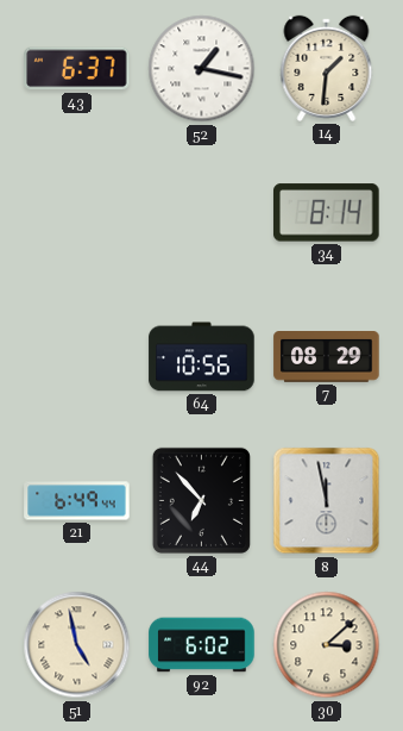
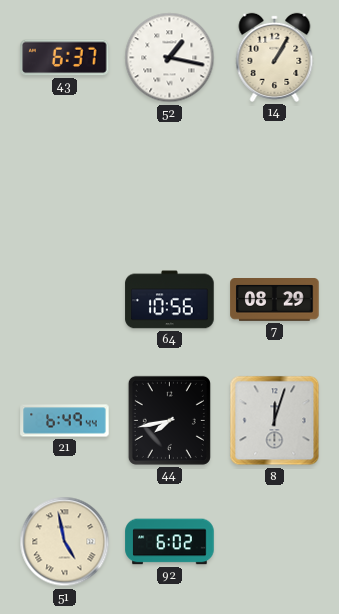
14: 1:31 -> 1:05
34: 8:14 -> none
44: 6:53 -> 7:43
8: 11:58 -> 12:03
30: 3:08 -> none
